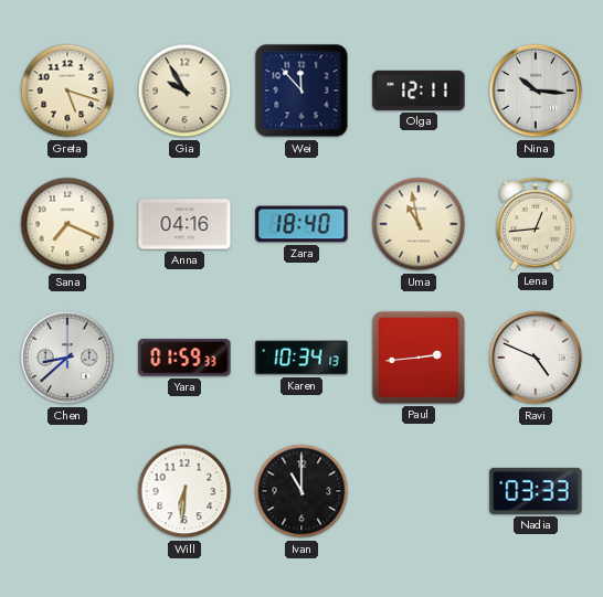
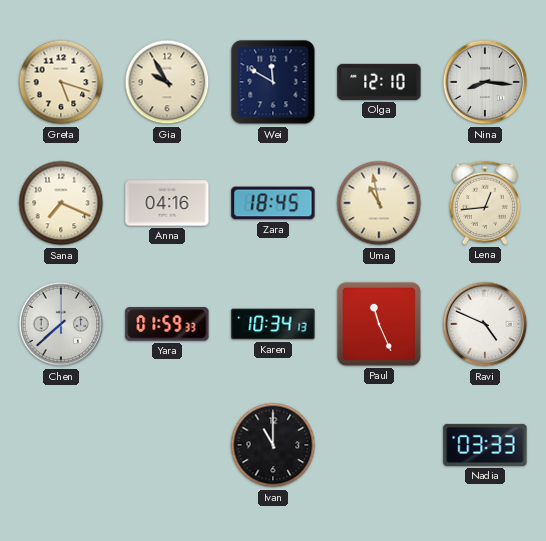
Wei: 11:53 -> 11:50
Olga: 12:11 -> 12:10
Nina: 10:16 -> 8:16
Zara: 18:40 -> 18:45
Chen: 8:38 -> 7:38
Paul: 2:44 -> 11:26
Will: 6:31 -> none
